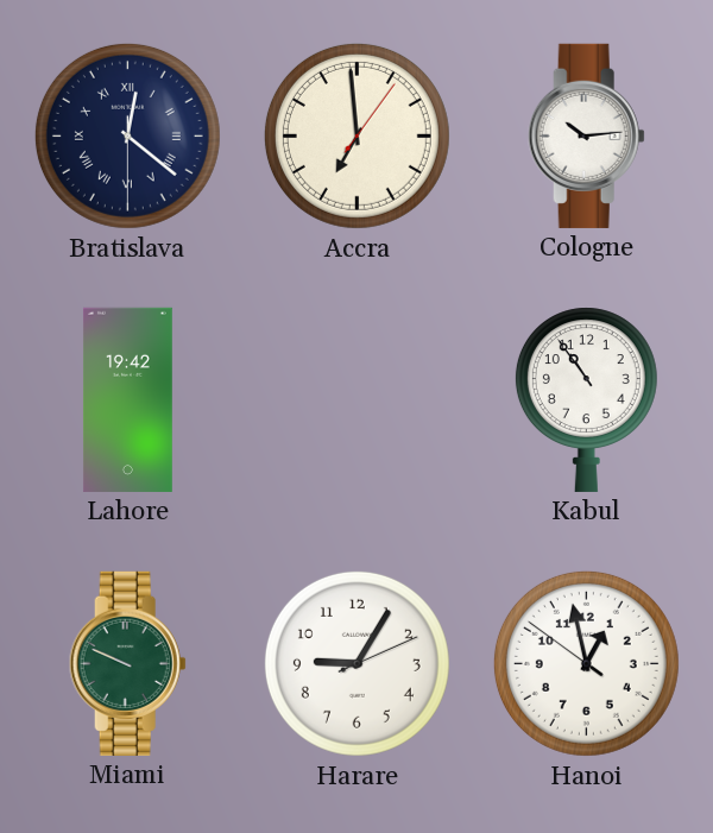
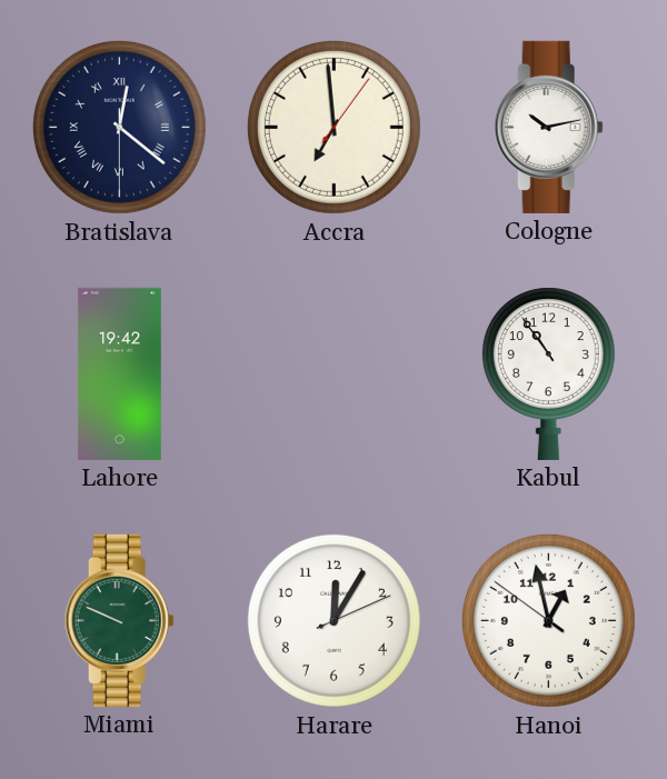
Cologne: 10:14 -> 10:13
Harare: 9:05 -> 12:05
